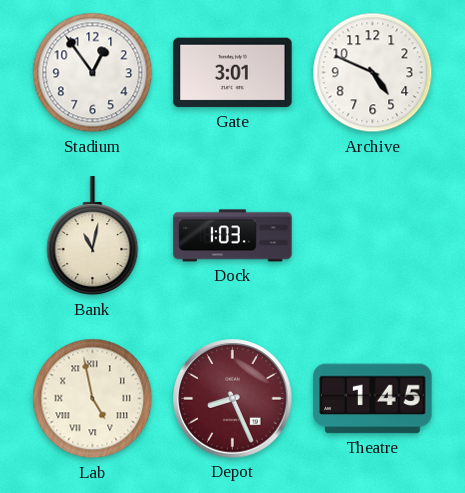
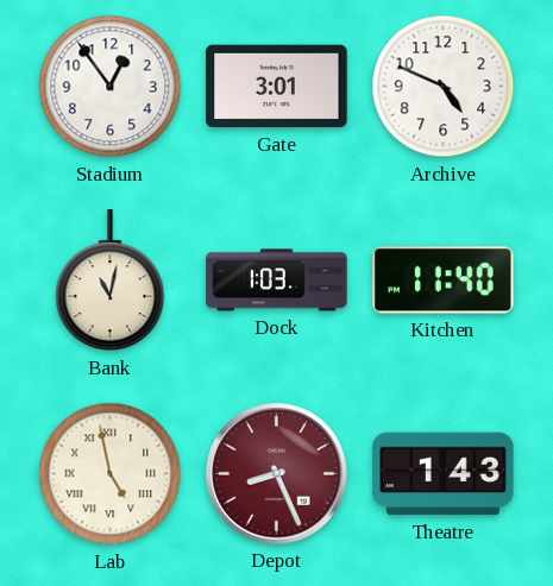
Kitchen: none -> 11:40
Theatre: 1:45 -> 1:43
